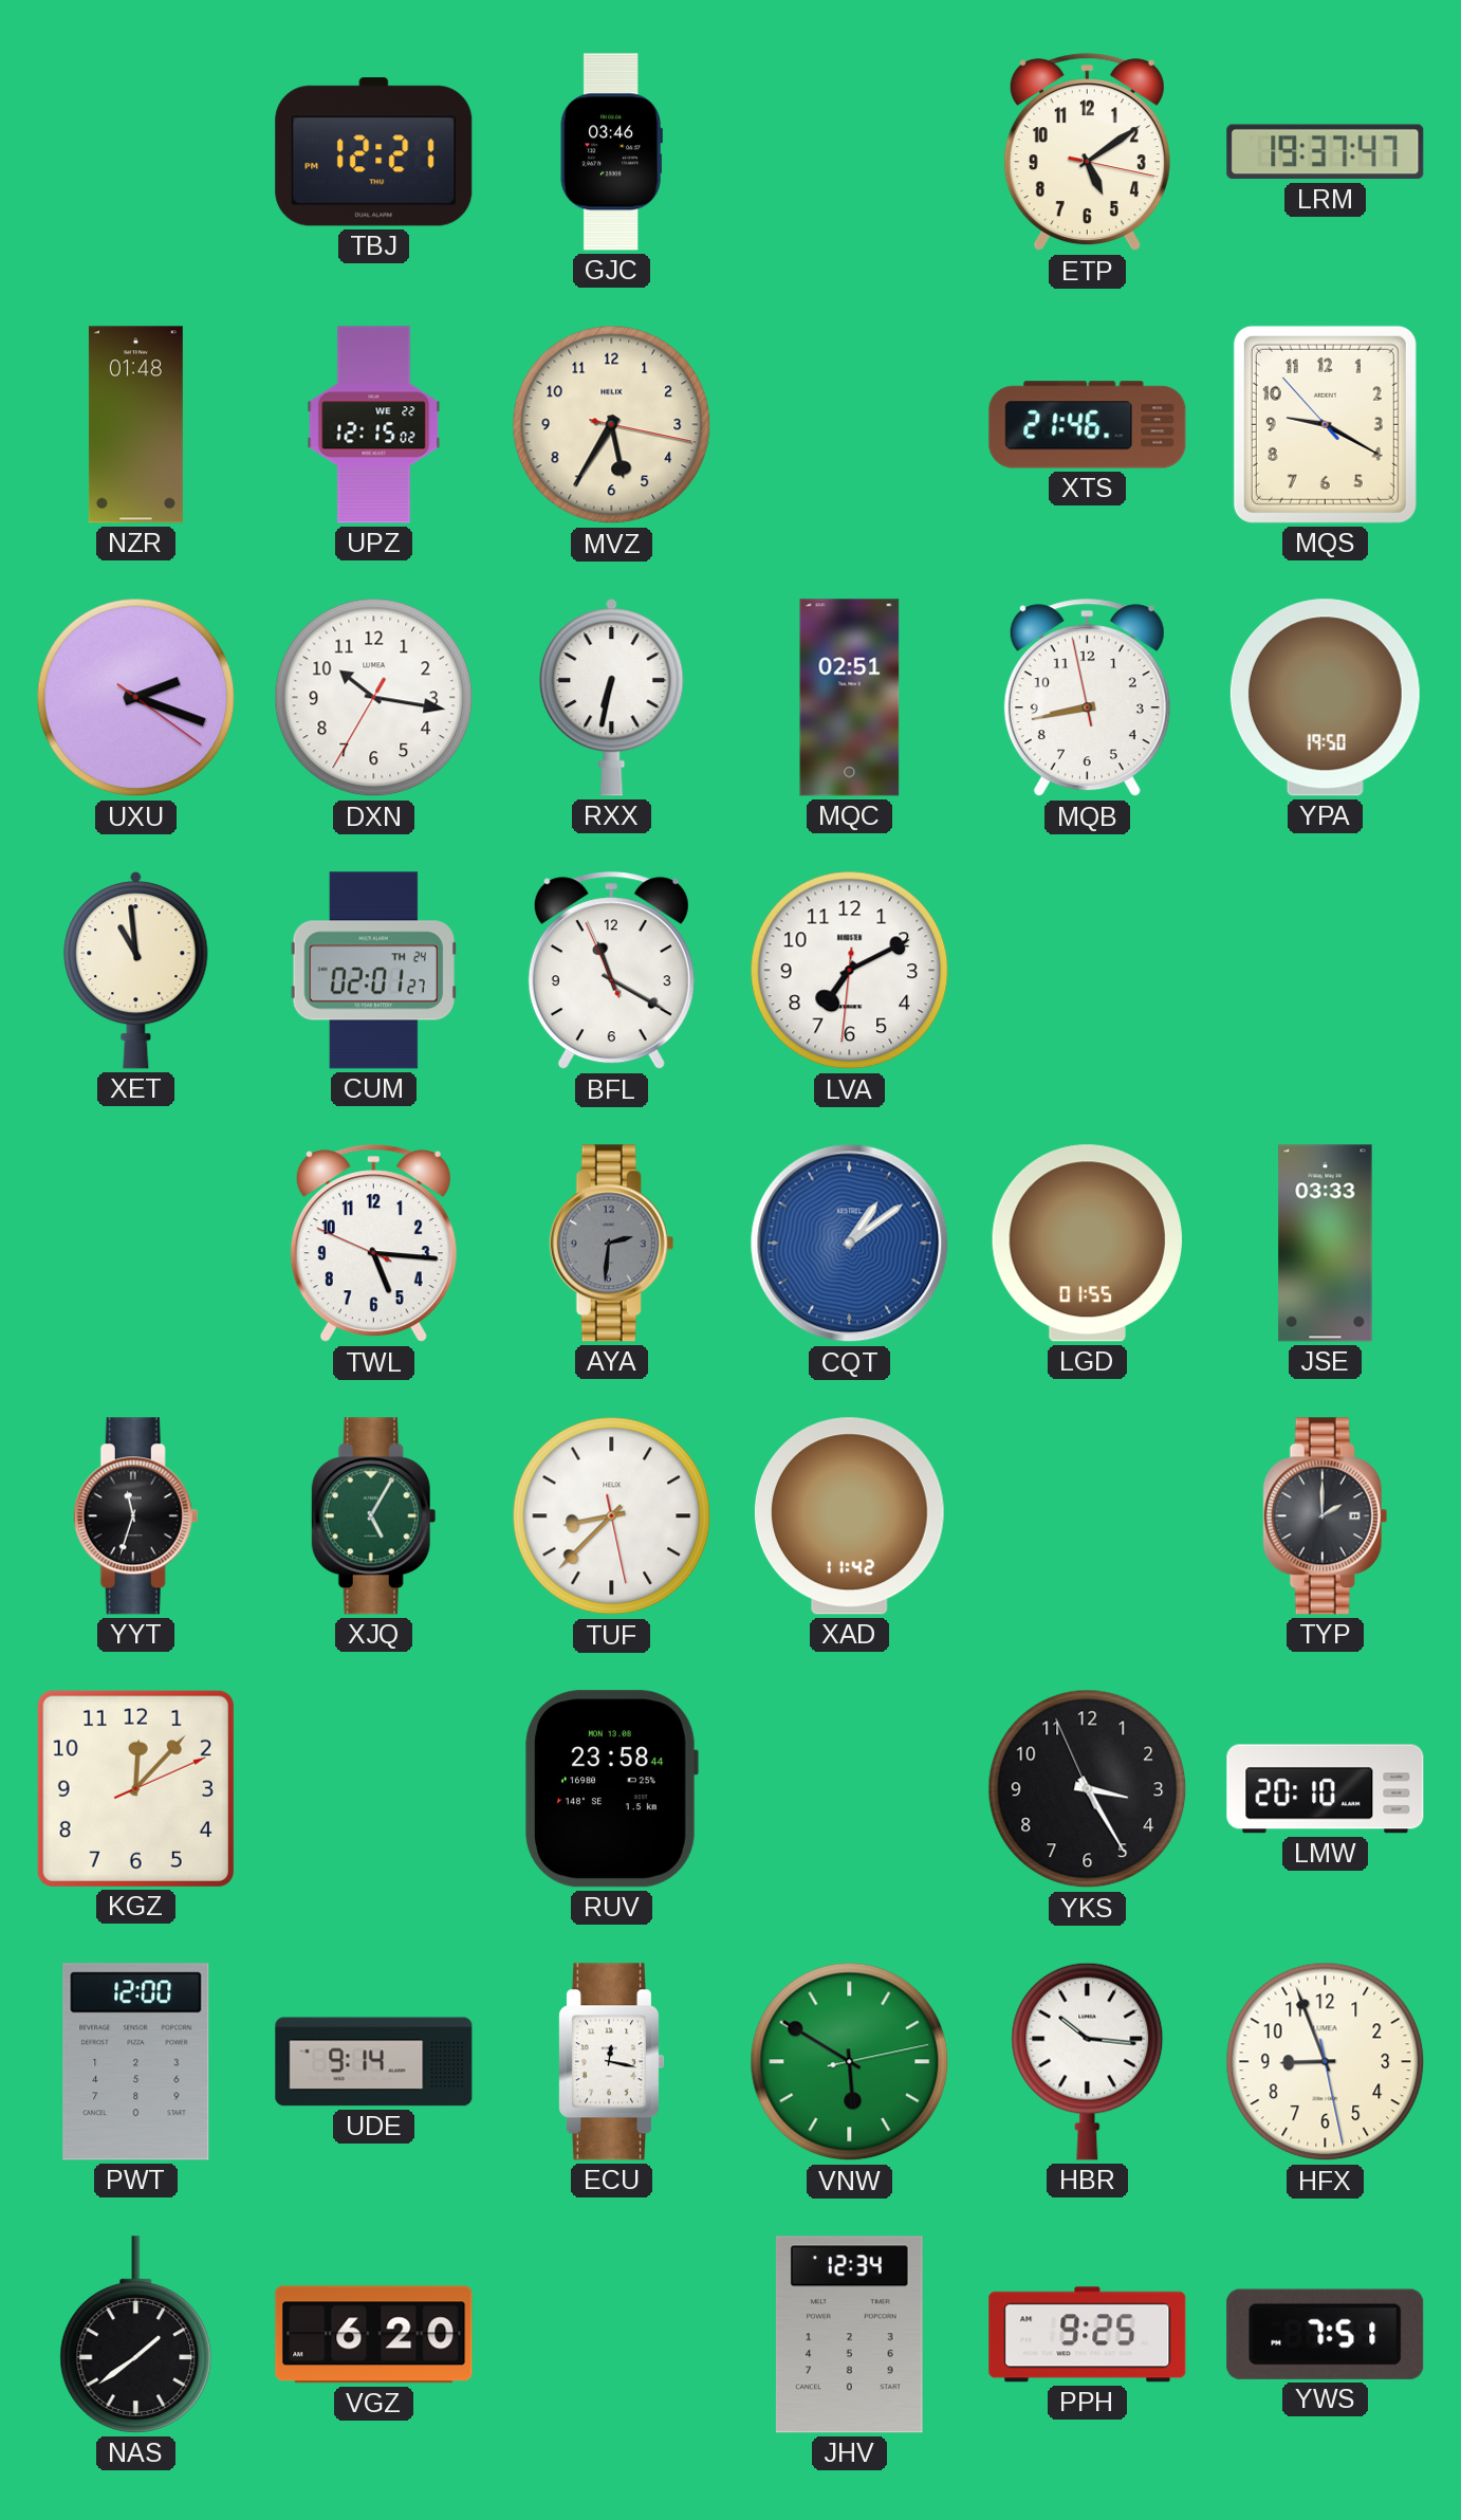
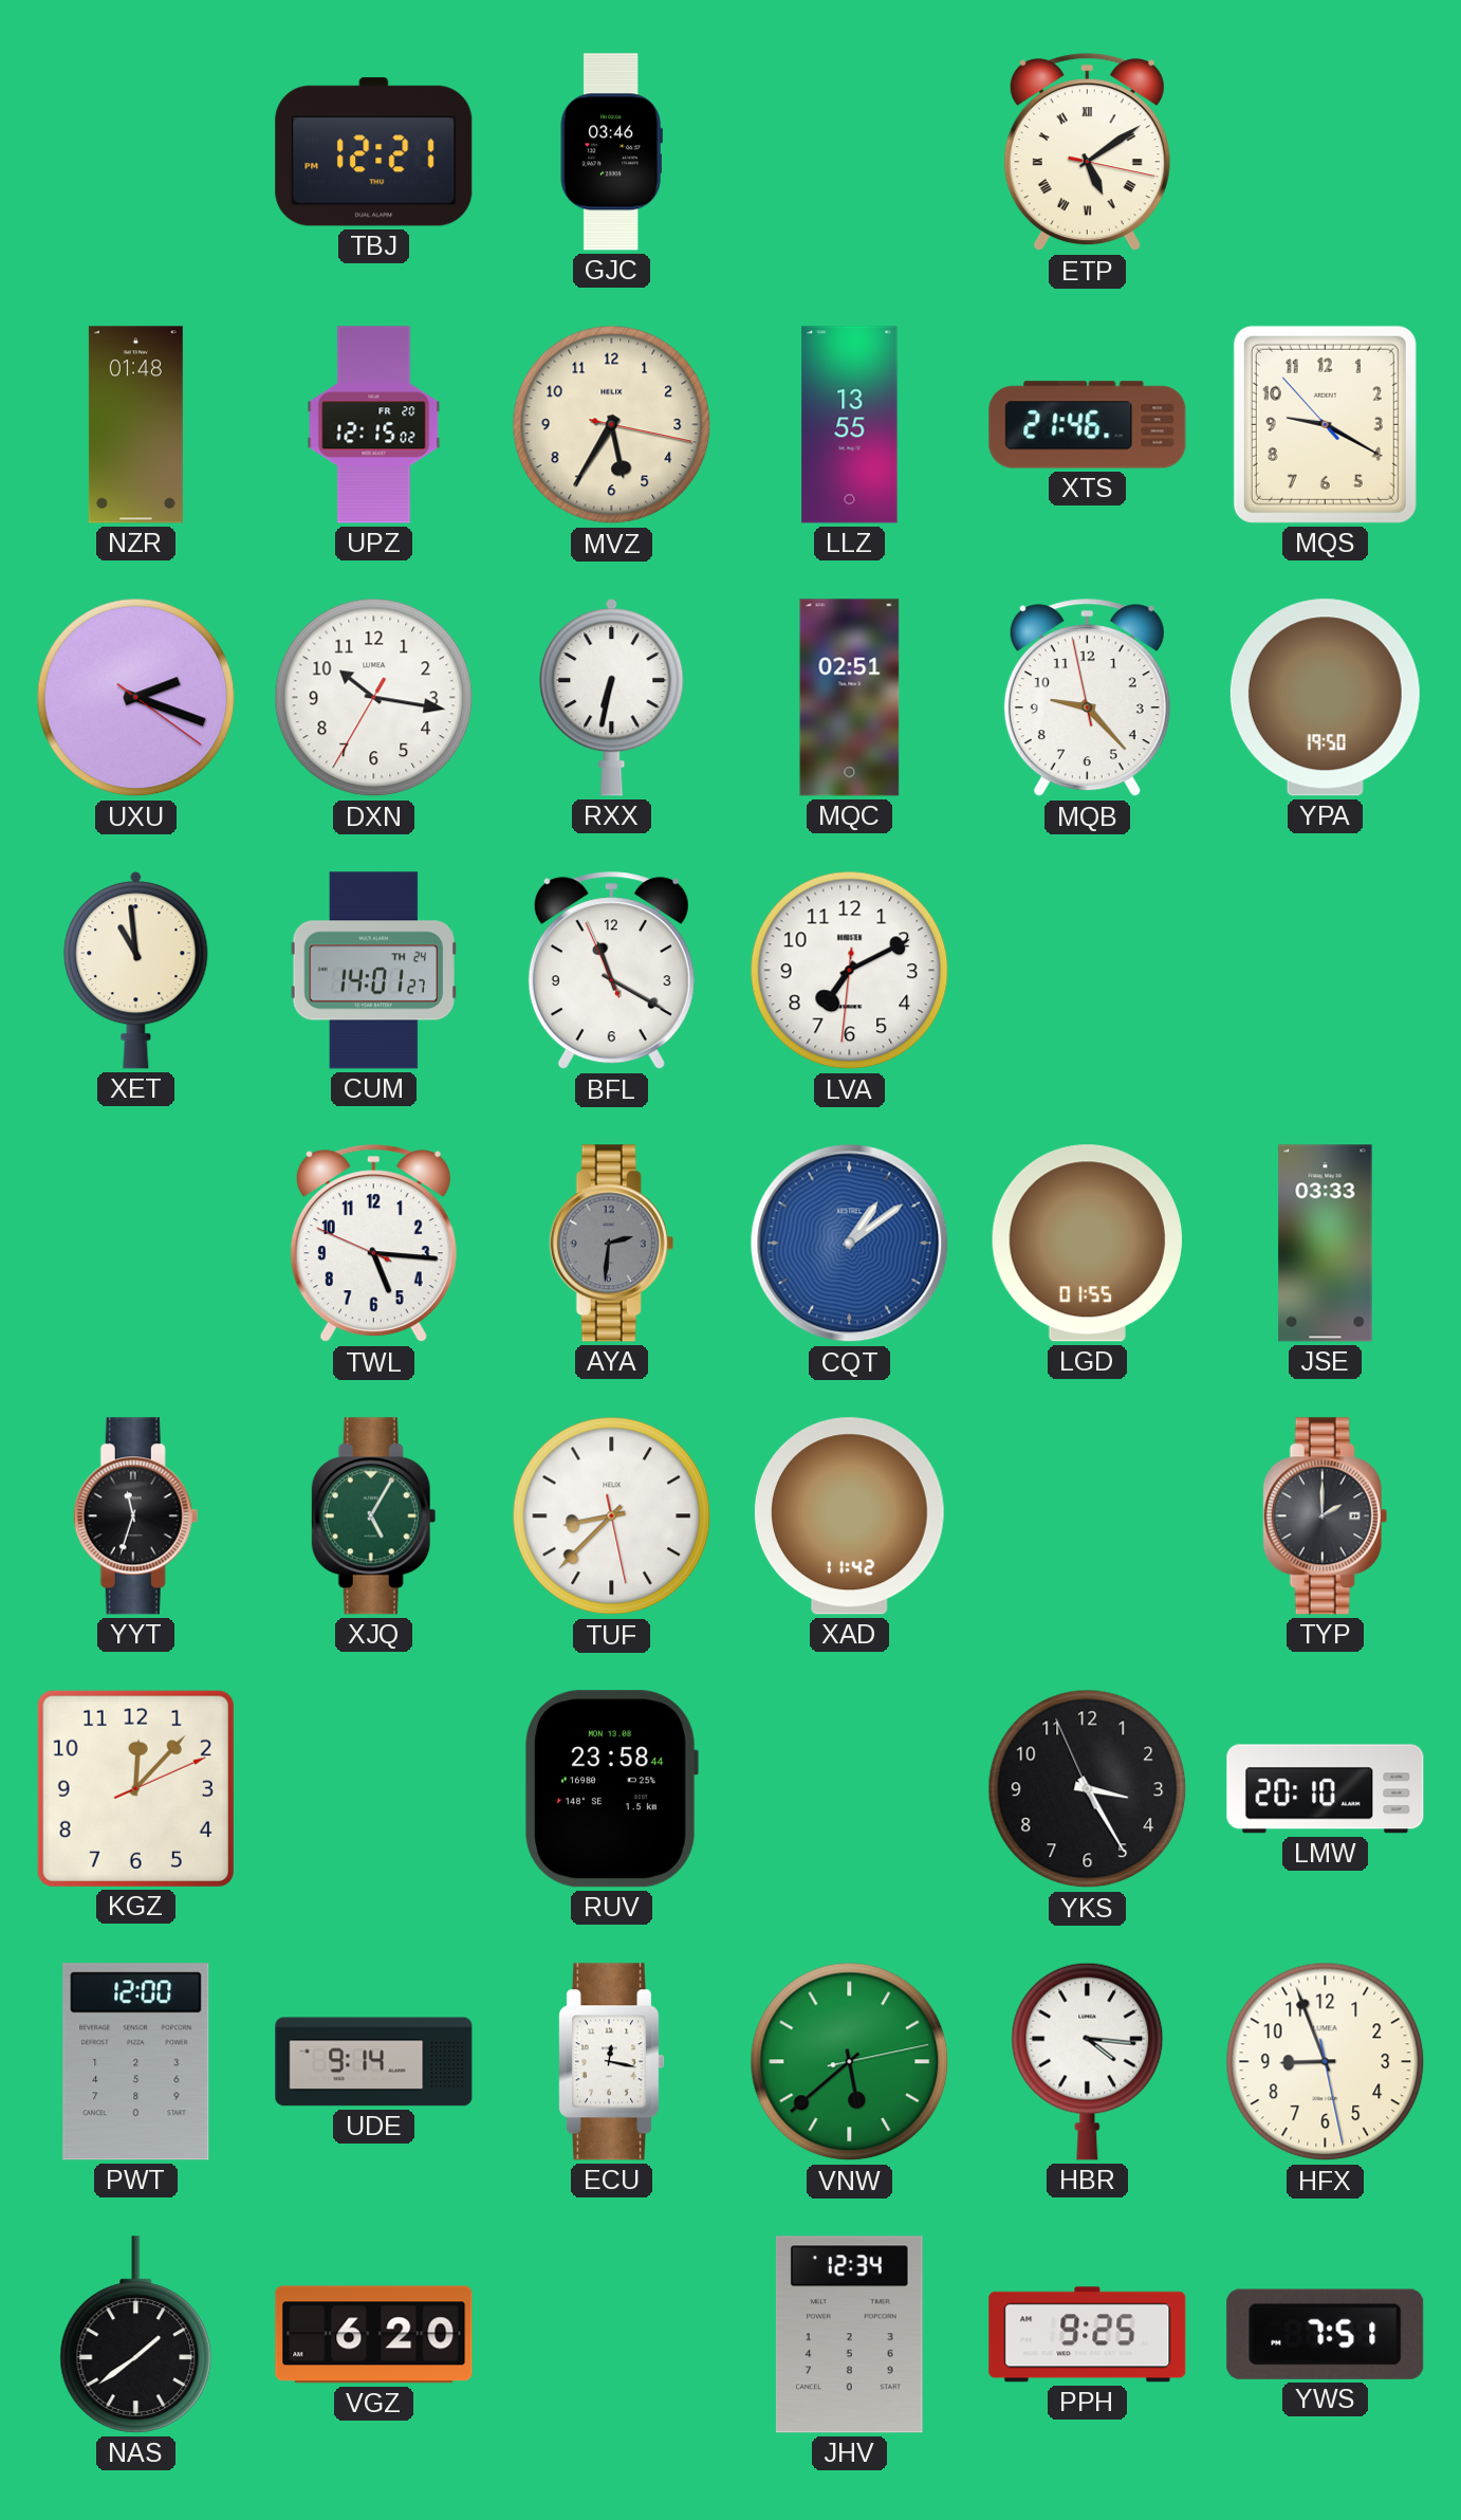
ETP numerals: Arabic -> Roman
LRM: 19:37 -> none
UPZ date: WE 22 -> FR 20
LLZ: none -> 13:55
MQB: 8:42 -> 9:22
CUM: 02:01 -> 14:01
VNW: 5:50 -> 5:38
HBR: 10:16 -> 4:16
